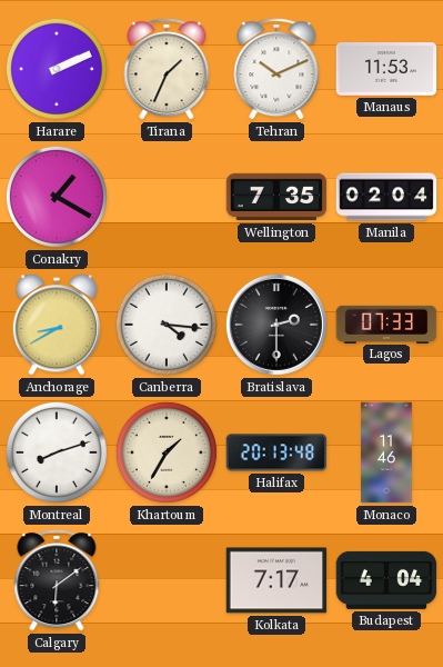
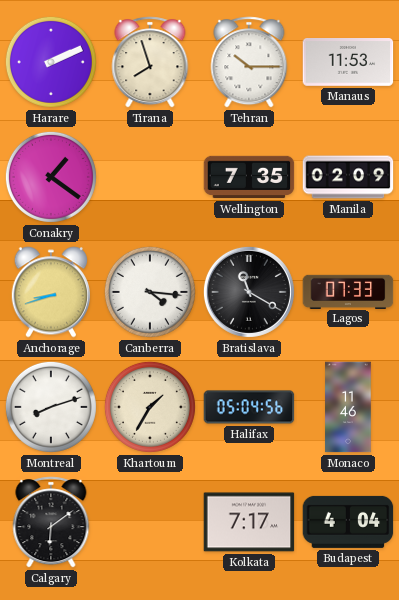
Tirana: 1:34 -> 7:57
Tehran: 10:11 -> 10:15
Conakry: 1:20 -> 1:21
Manila: 02:04 -> 02:09
Anchorage: 8:40 -> 8:42
Bratislava: 2:30 -> 11:20
Halifax: 20:13 -> 05:04
